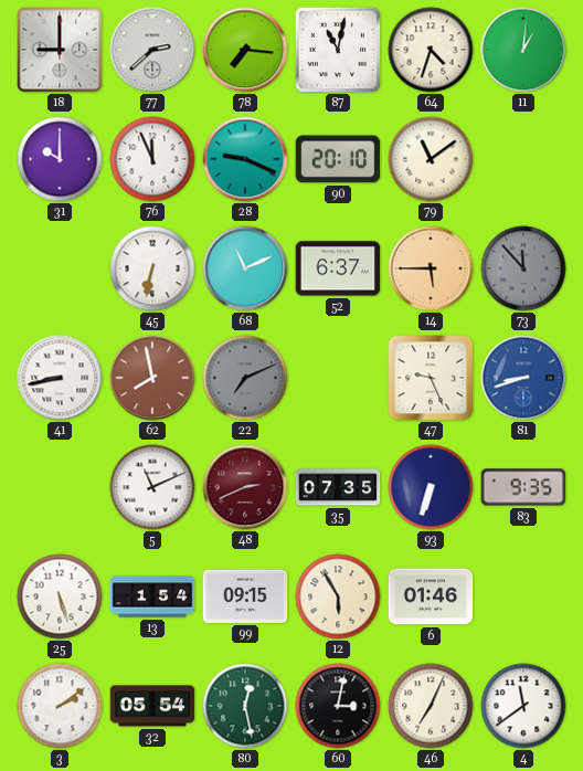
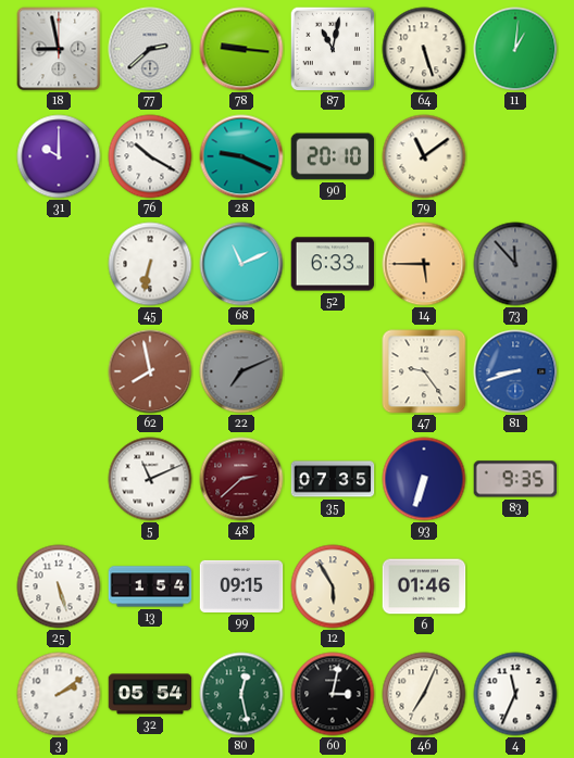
18: 9:00 -> 8:58
78: 7:16 -> 9:16
64: 4:33 -> 5:27
76: 11:56 -> 10:20
52: 6:37 -> 6:33
41: 8:43 -> none
47: 9:26 -> 9:24
48: 2:41 -> 2:38
4: 11:39 -> 11:34
